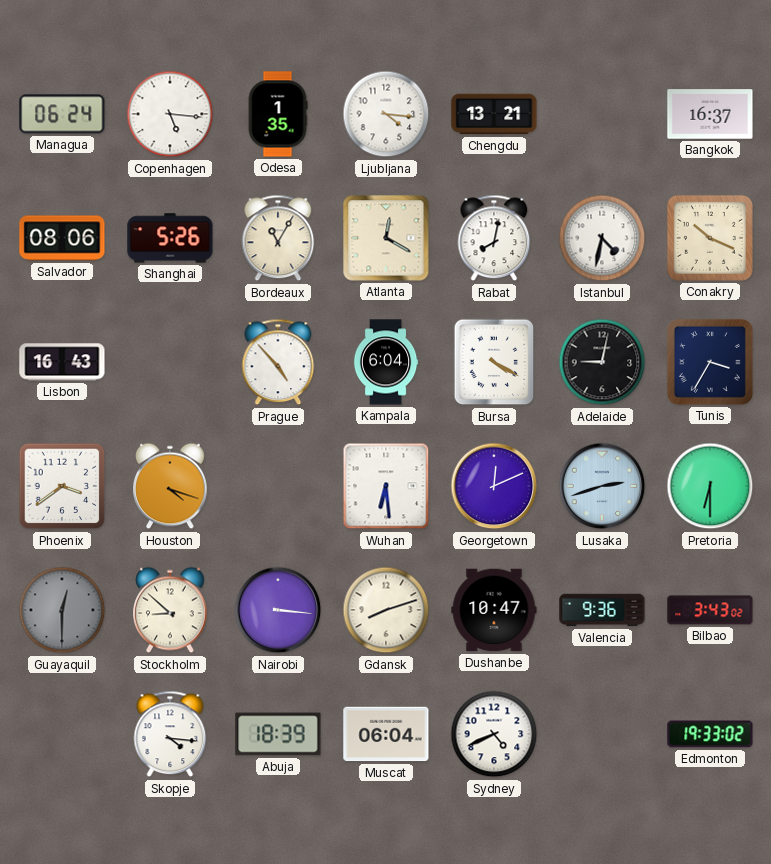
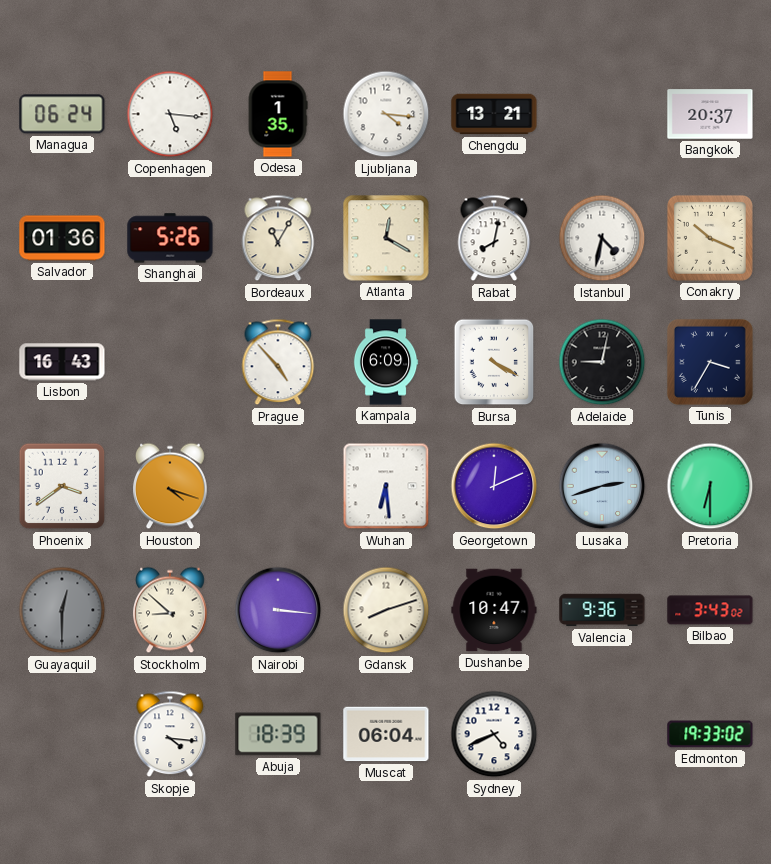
Bangkok: 16:37 -> 20:37
Salvador: 08:06 -> 01:36
Kampala: 6:04 -> 6:09
